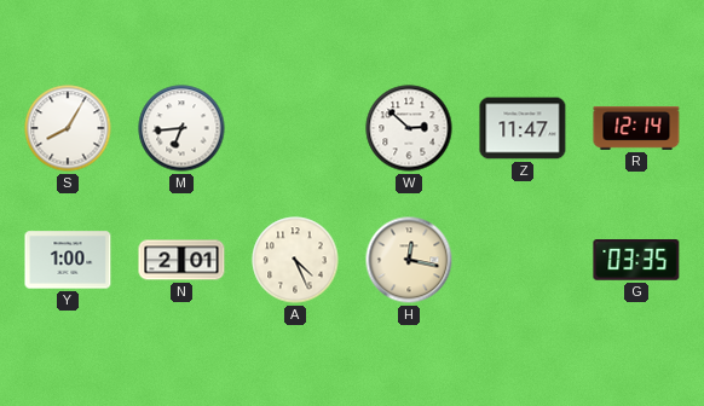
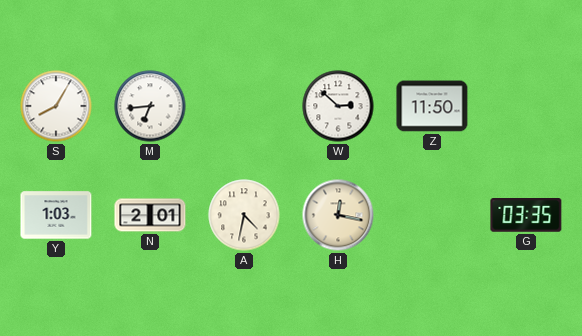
Z: 11:47 -> 11:50
R: 12:14 -> none
Y: 1:00 -> 1:03
A: 4:26 -> 4:32
